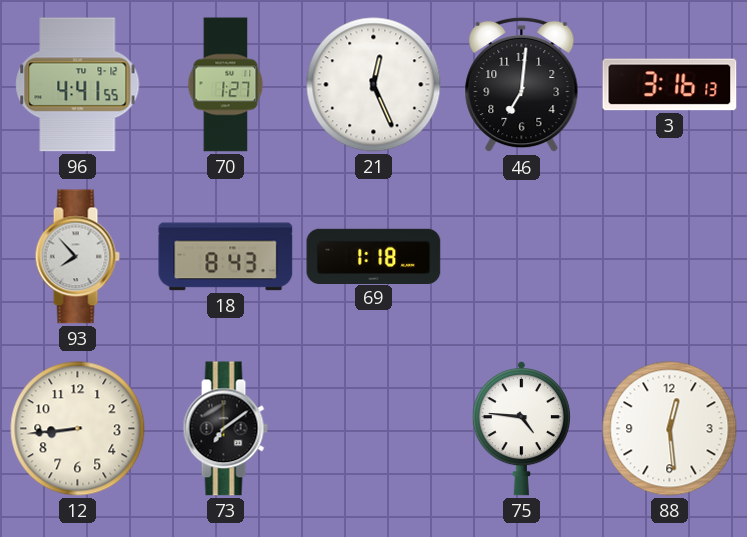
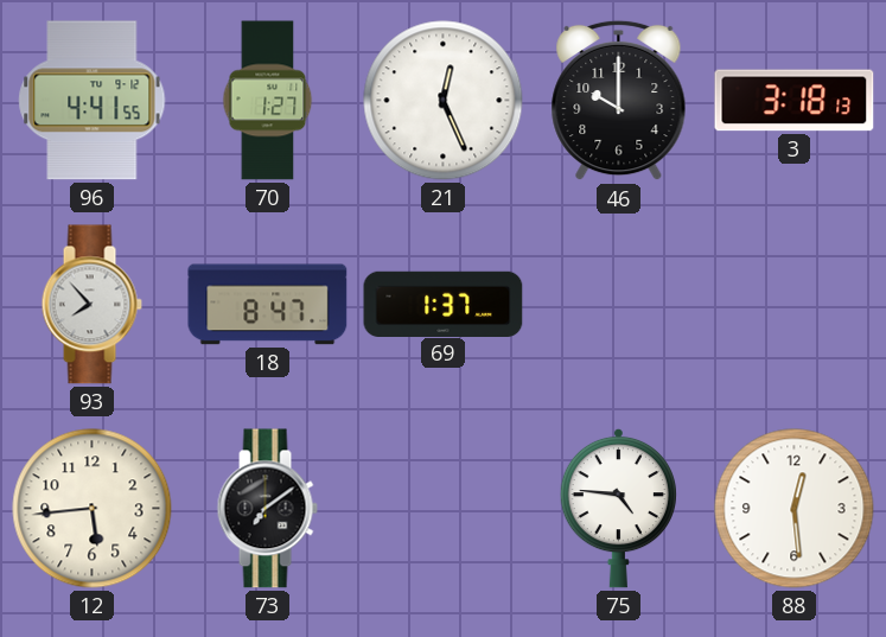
46: 7:01 -> 10:00
3: 3:16 -> 3:18
18: 8:43 -> 8:47
69: 1:18 -> 1:37
12: 8:44 -> 5:44
